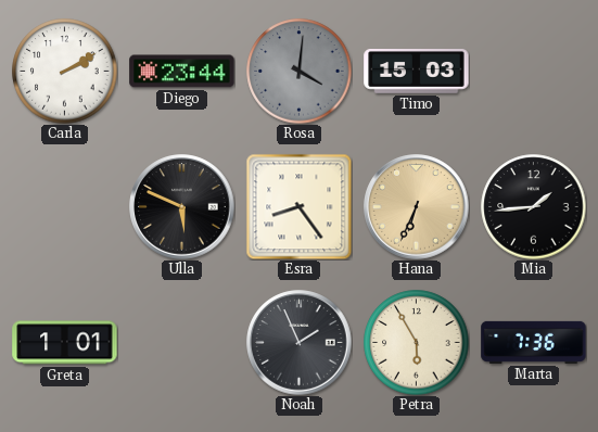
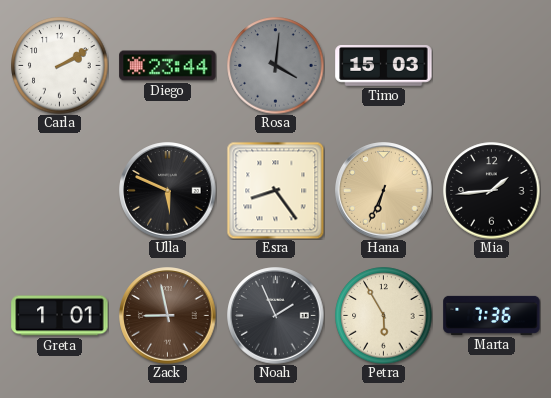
Zack: none -> 8:58
